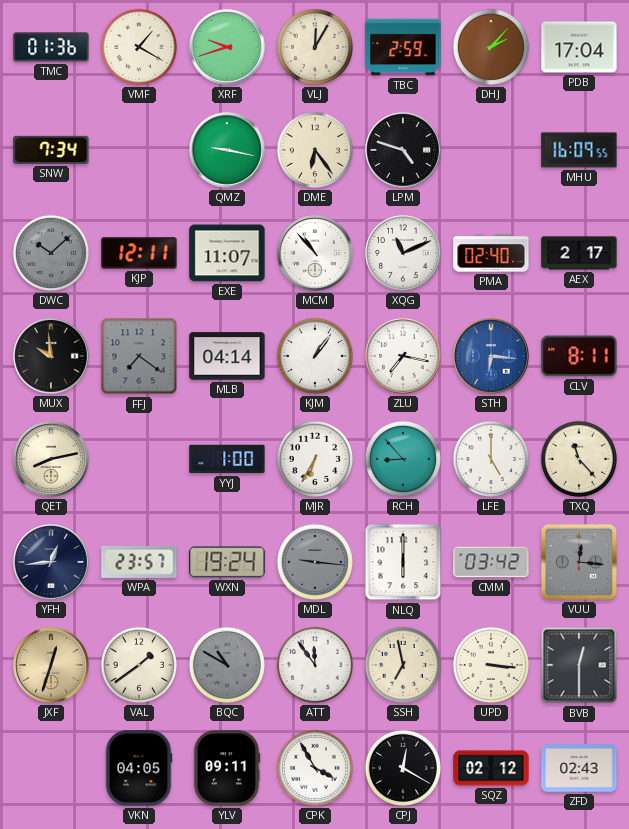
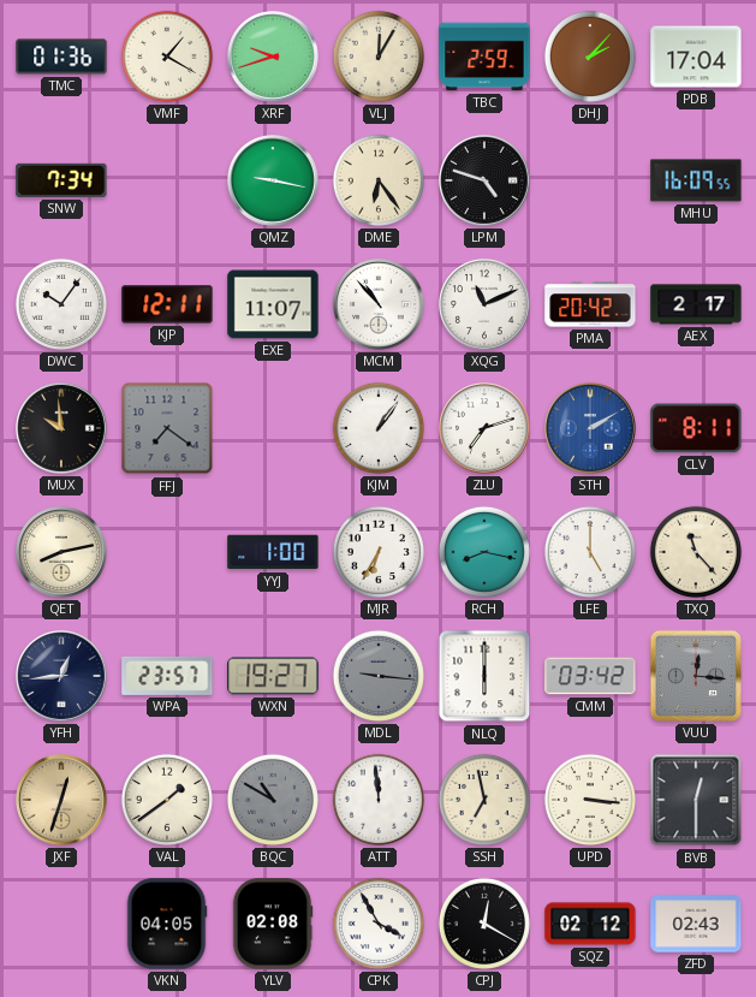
DWC: 10:08 -> 10:06
DWC dial: grey -> white
PMA: 02:40 -> 20:42
MLB: 04:14 -> none
ZLU: 7:17 -> 7:12
STH: 6:16 -> 2:10
RCH: 8:53 -> 8:17
WXN: 19:24 -> 19:27
ATT: 11:54 -> 11:59
YLV: 09:11 -> 02:08
